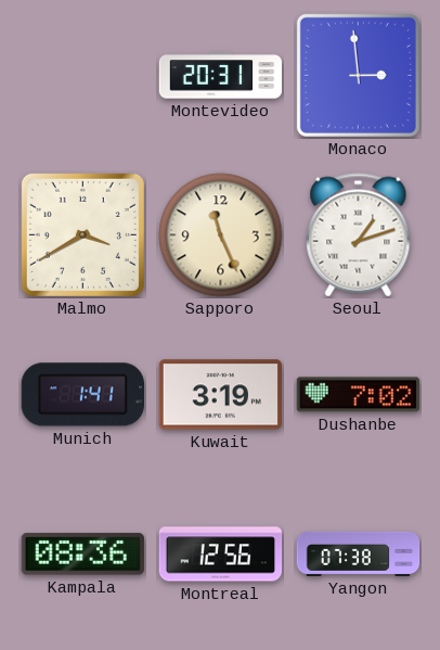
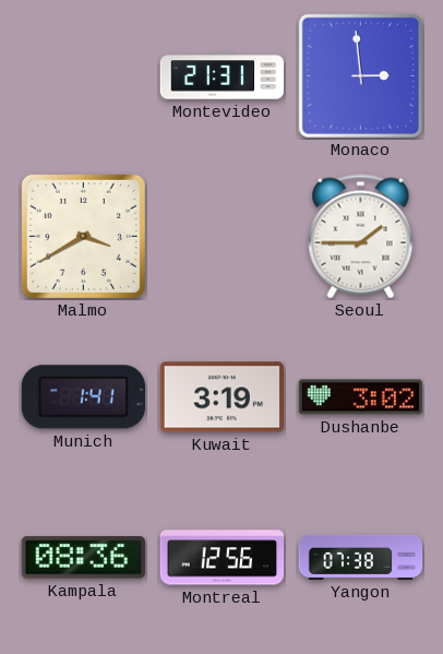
Montevideo: 20:31 -> 21:31
Sapporo: 11:26 -> none
Seoul: 1:12 -> 1:45
Dushanbe: 7:02 -> 3:02
